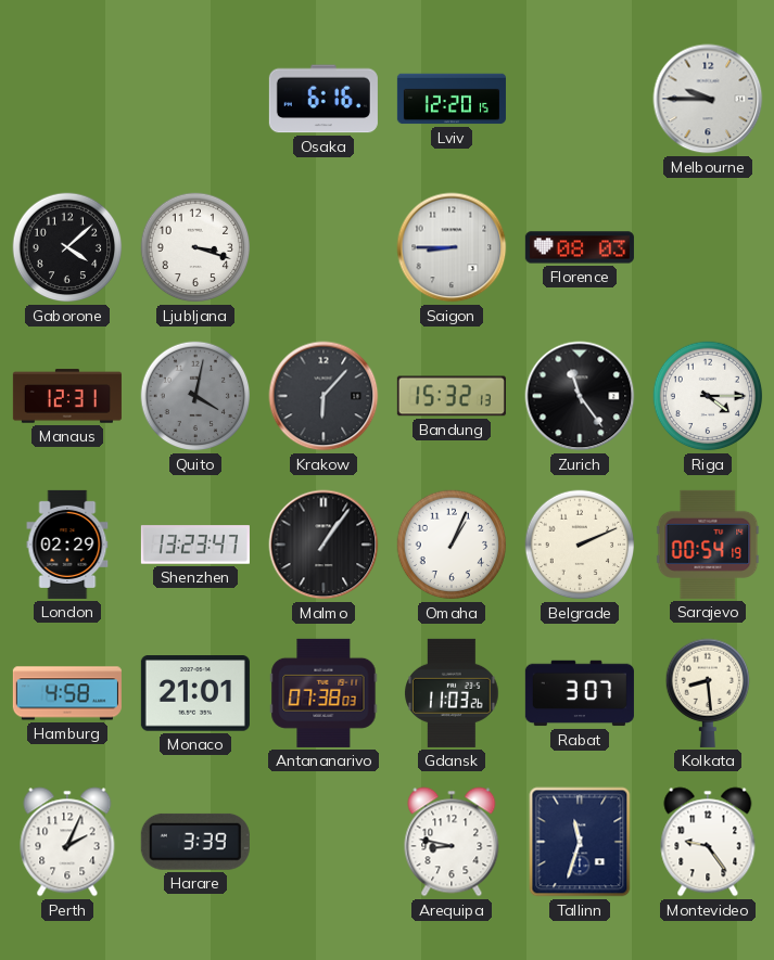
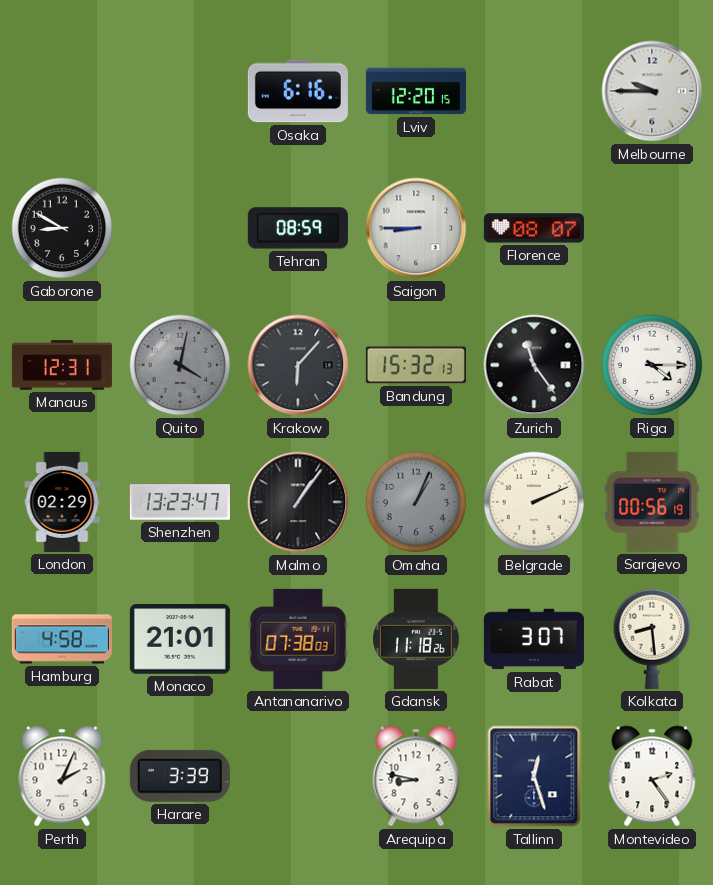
Gaborone: 4:08 -> 8:50
Ljubljana: 3:18 -> none
Tehran: none -> 08:59
Florence: 08:03 -> 08:07
Omaha dial: white -> grey
Sarajevo: 00:54 -> 00:56
Gdansk: 11:03 -> 11:18
Tallinn: 11:33 -> 12:27
Montevideo: 9:24 -> 2:24
